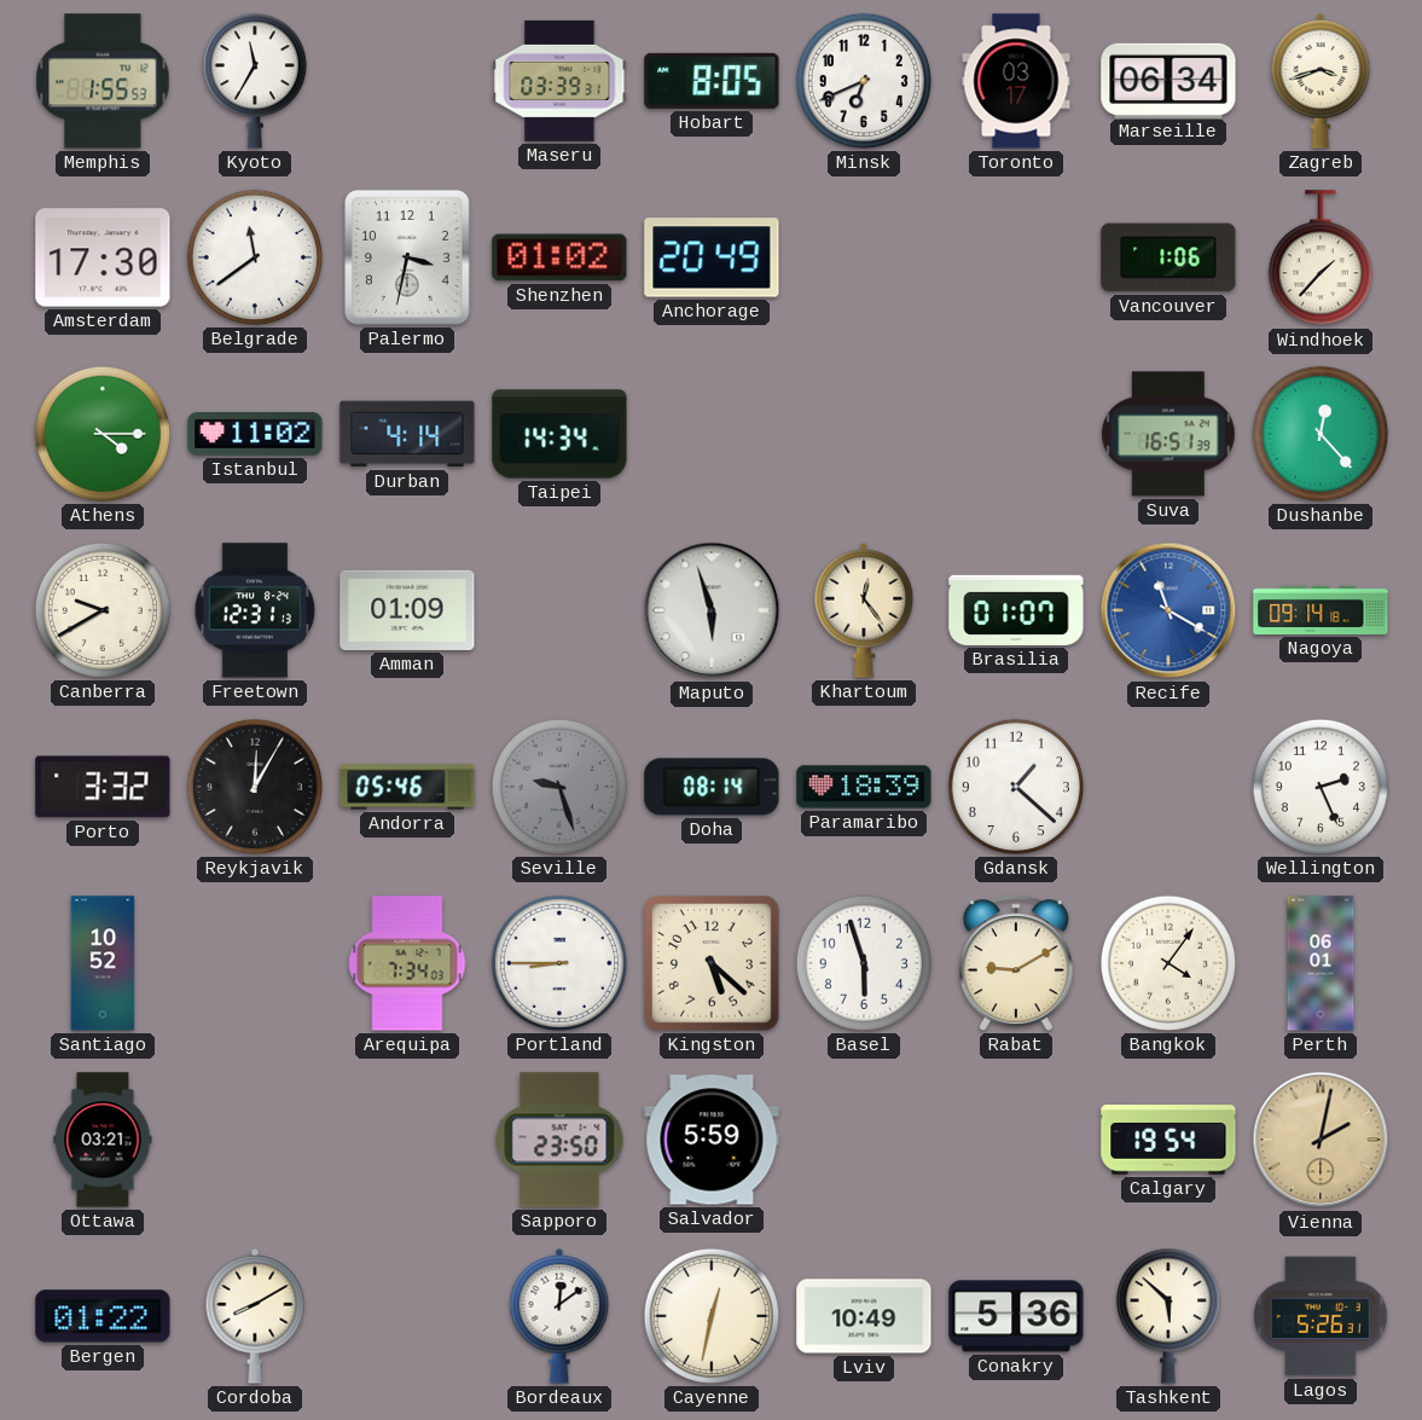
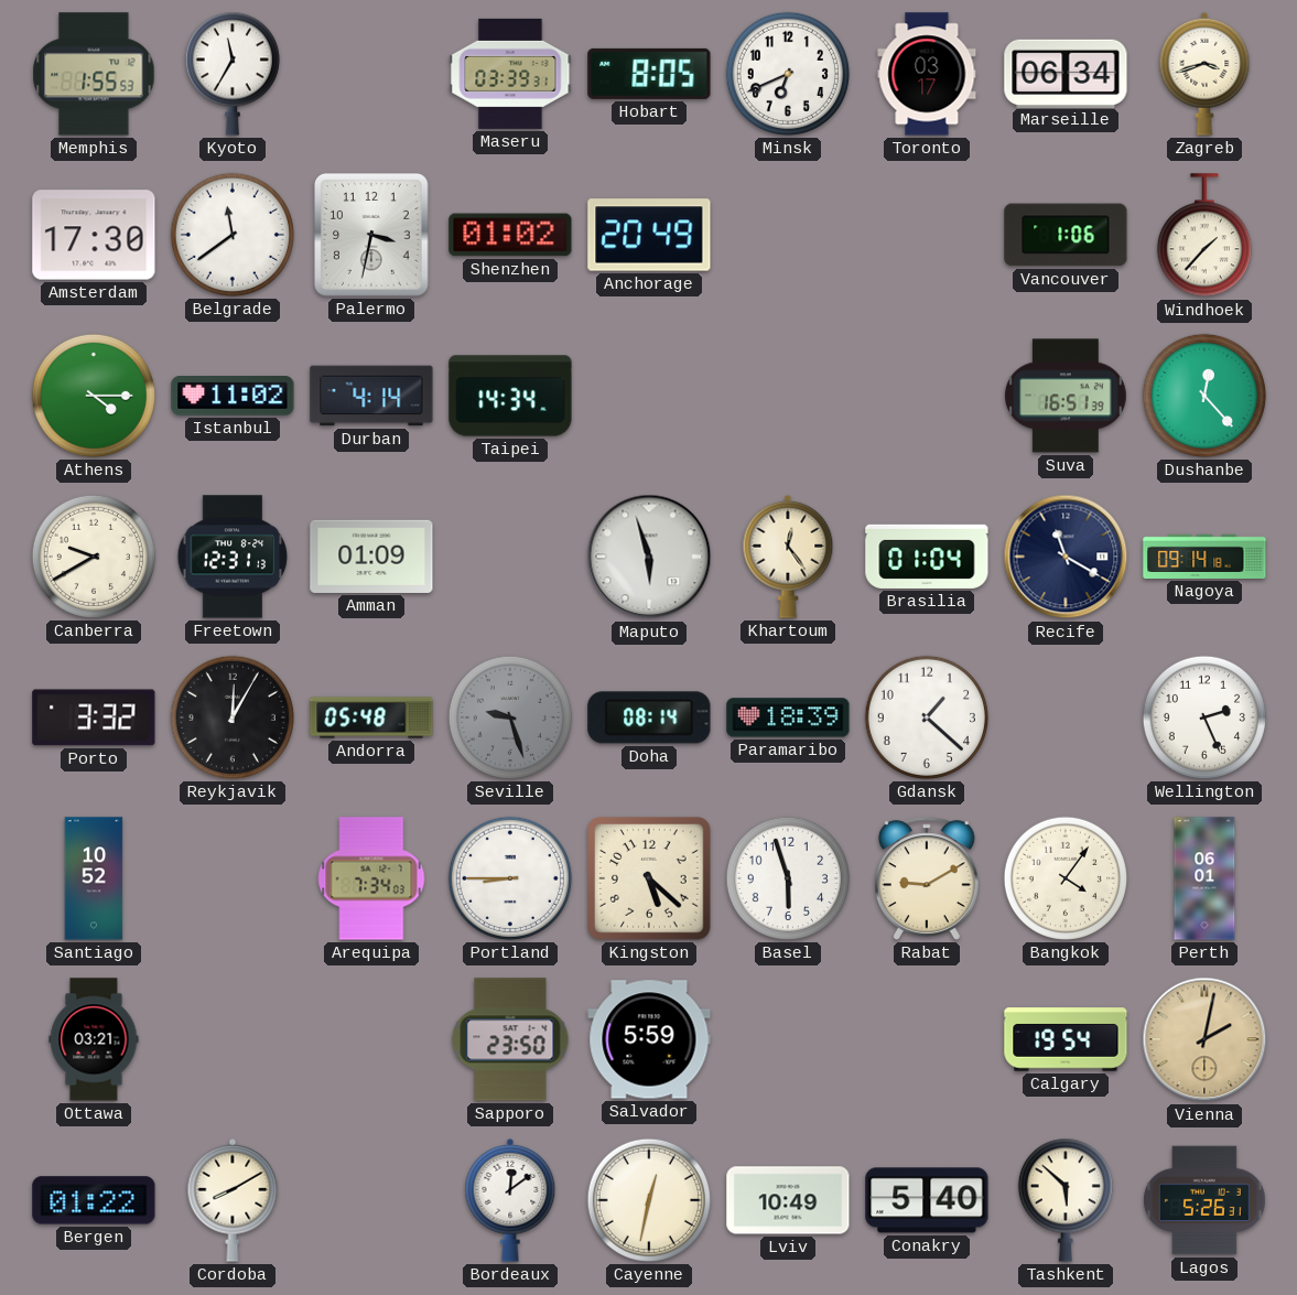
Brasilia: 01:07 -> 01:04
Recife dial: blue -> navy
Andorra: 05:46 -> 05:48
Conakry: 5:36 -> 5:40
